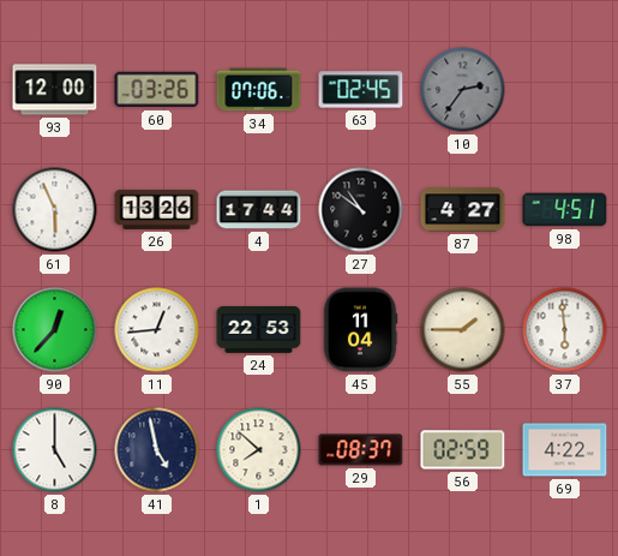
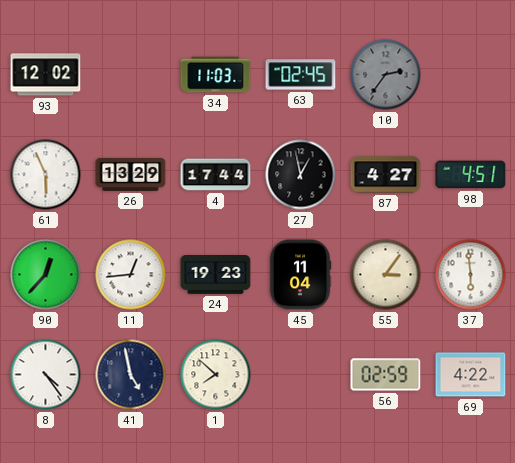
93: 12:00 -> 12:02
60: 03:26 -> none
34: 07:06 -> 11:03
26: 13:26 -> 13:29
27: 10:51 -> 12:58
24: 22:53 -> 19:23
55: 1:45 -> 3:06
8: 5:00 -> 4:24
29: 08:37 -> none
